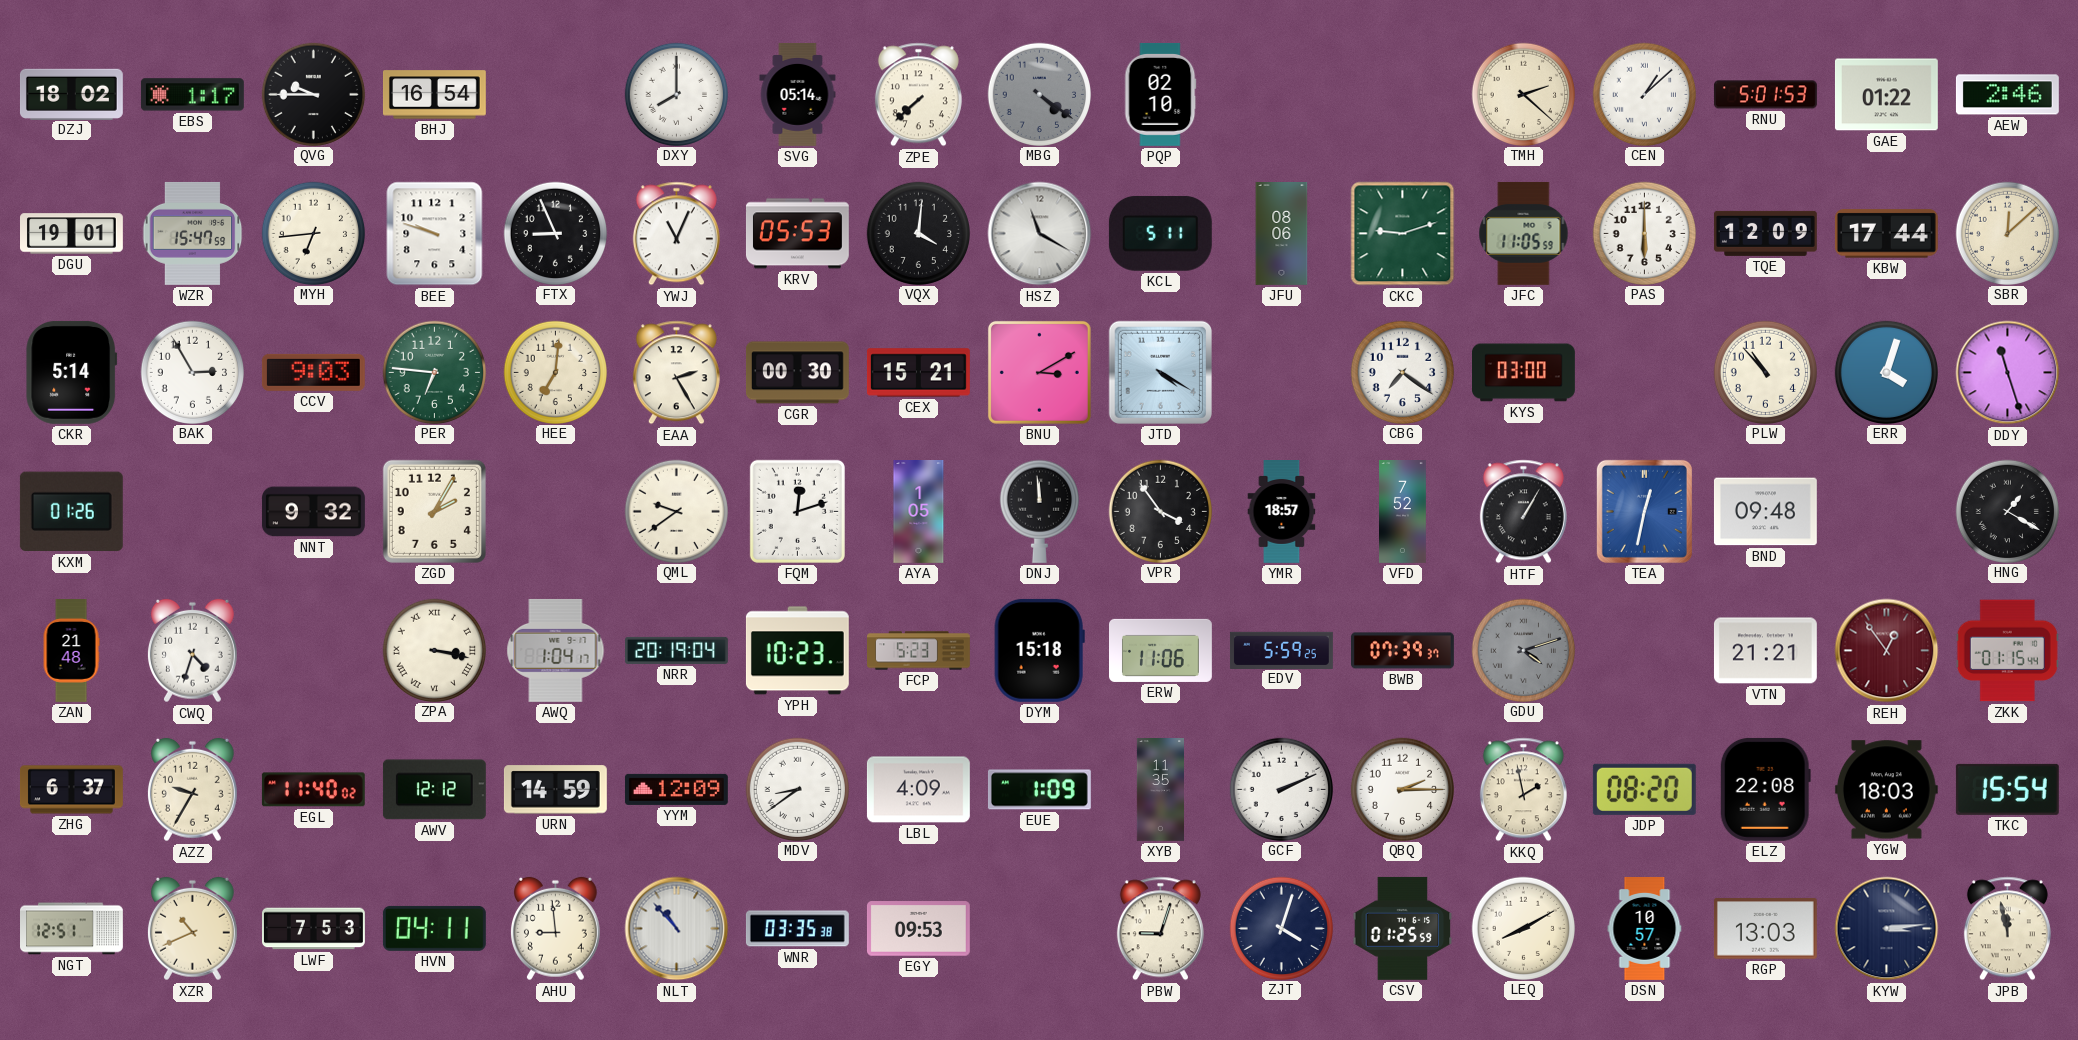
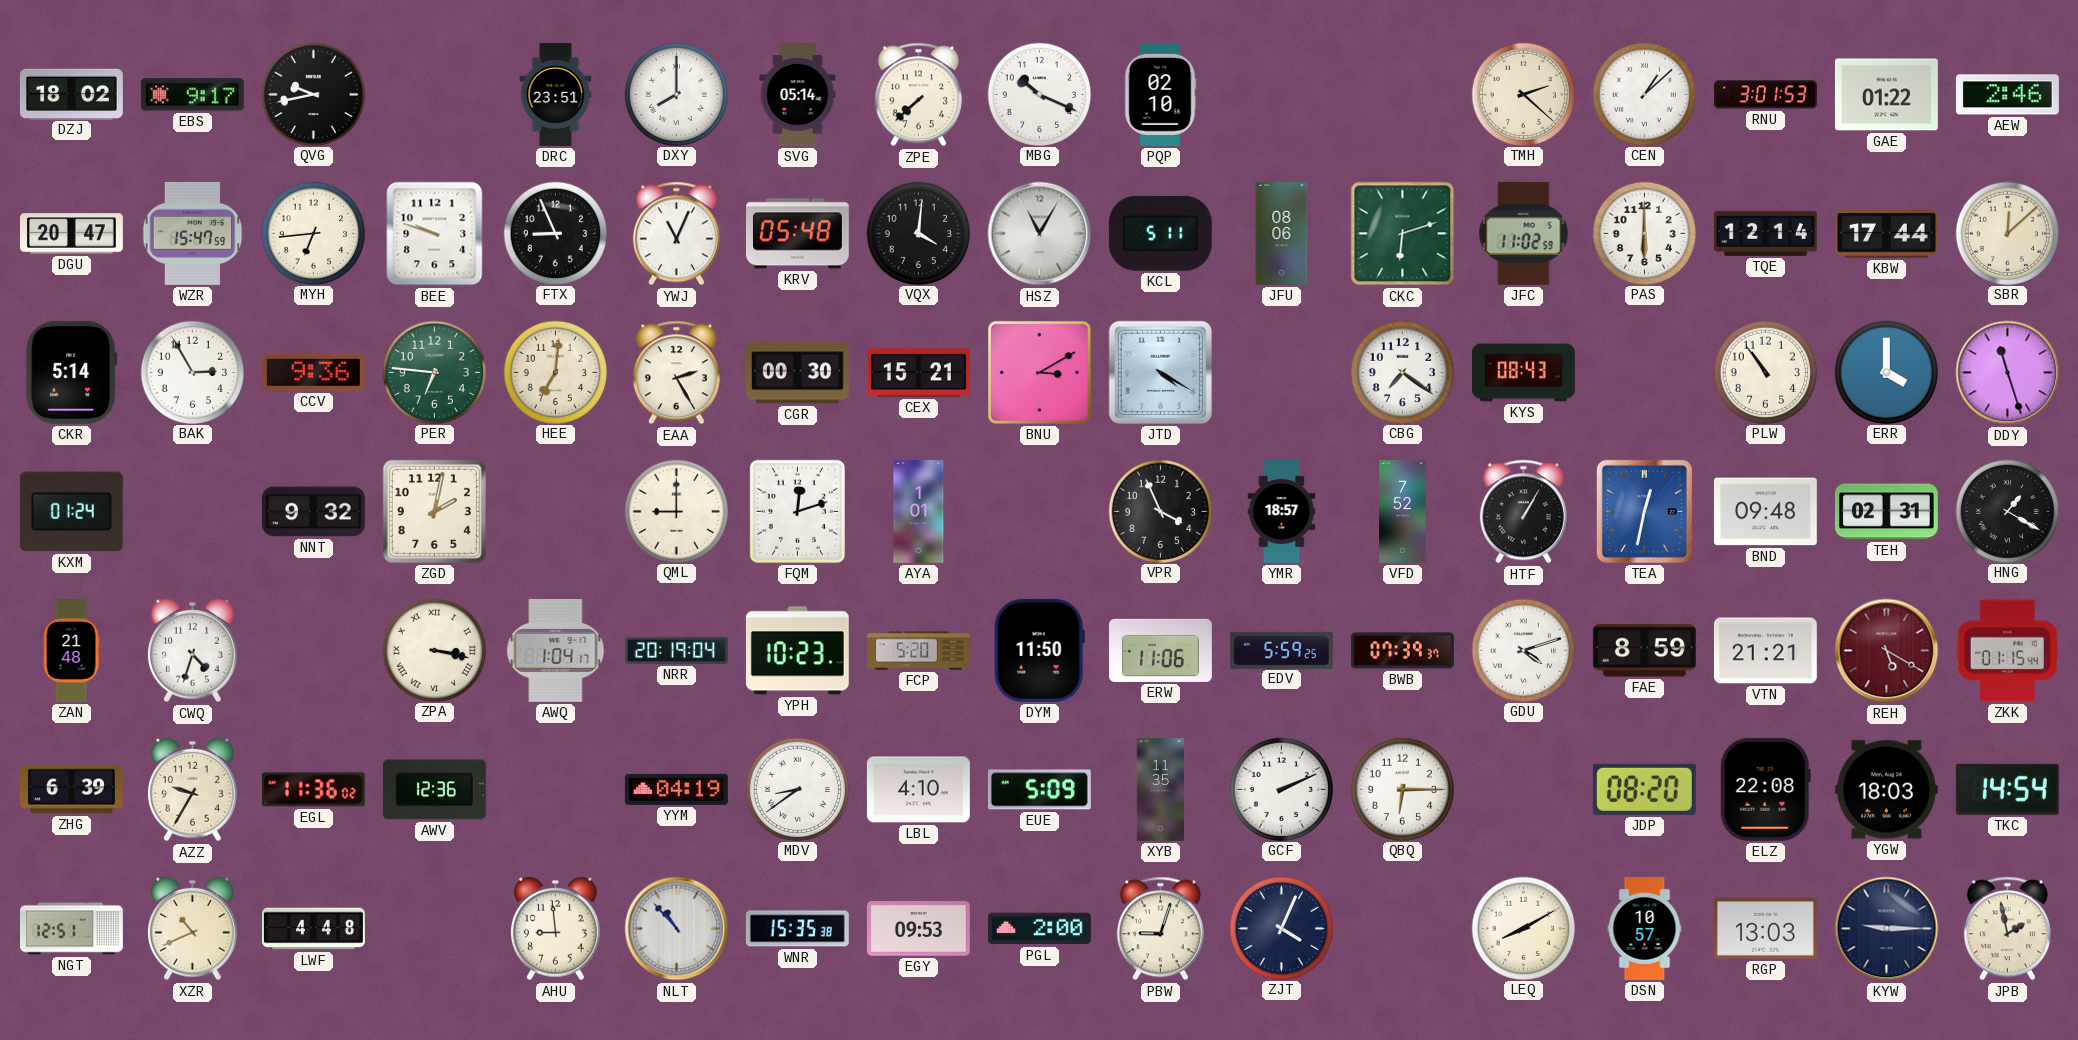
EBS: 1:17 -> 9:17
QVG: 9:45 -> 9:43
BHJ: 16:54 -> none
DRC: none -> 23:51
MBG: 4:21 -> 10:19
MBG dial: grey -> white
RNU: 5:01 -> 3:01
DGU: 19:01 -> 20:47
KRV: 05:53 -> 05:48
HSZ: 11:20 -> 11:05
CKC: 9:12 -> 6:12
JFC: 11:05 -> 11:02
TQE: 12:09 -> 12:14
CCV: 9:03 -> 9:36
KYS: 03:00 -> 08:43
PLW: 10:53 -> 10:54
ERR: 4:03 -> 4:00
KXM: 01:26 -> 01:24
ZGD: 2:05 -> 2:02
QML: 9:39 -> 9:00
AYA: 1:05 -> 1:01
DNJ: 11:59 -> none
VPR: 3:54 -> 3:56
TEH: none -> 02:31
FCP: 5:23 -> 5:20
DYM: 15:18 -> 11:50
GDU dial: grey -> white
FAE: none -> 8:59
REH: 12:54 -> 5:20
ZHG: 6:37 -> 6:39
EGL: 11:40 -> 11:36
AWV: 12:12 -> 12:36
URN: 14:59 -> none
YYM: 12:09 -> 04:19
LBL: 4:09 -> 4:10
EUE: 1:09 -> 5:09
QBQ: 2:15 -> 6:15
KKQ: 1:58 -> none
TKC: 15:54 -> 14:54
LWF: 7:53 -> 4:48
HVN: 04:11 -> none
WNR: 03:35 -> 15:35
PGL: none -> 2:00
ZJT: 4:03 -> 4:04
CSV: 01:25 -> none
KYW: 3:14 -> 9:15
JPB: 11:58 -> 1:58
